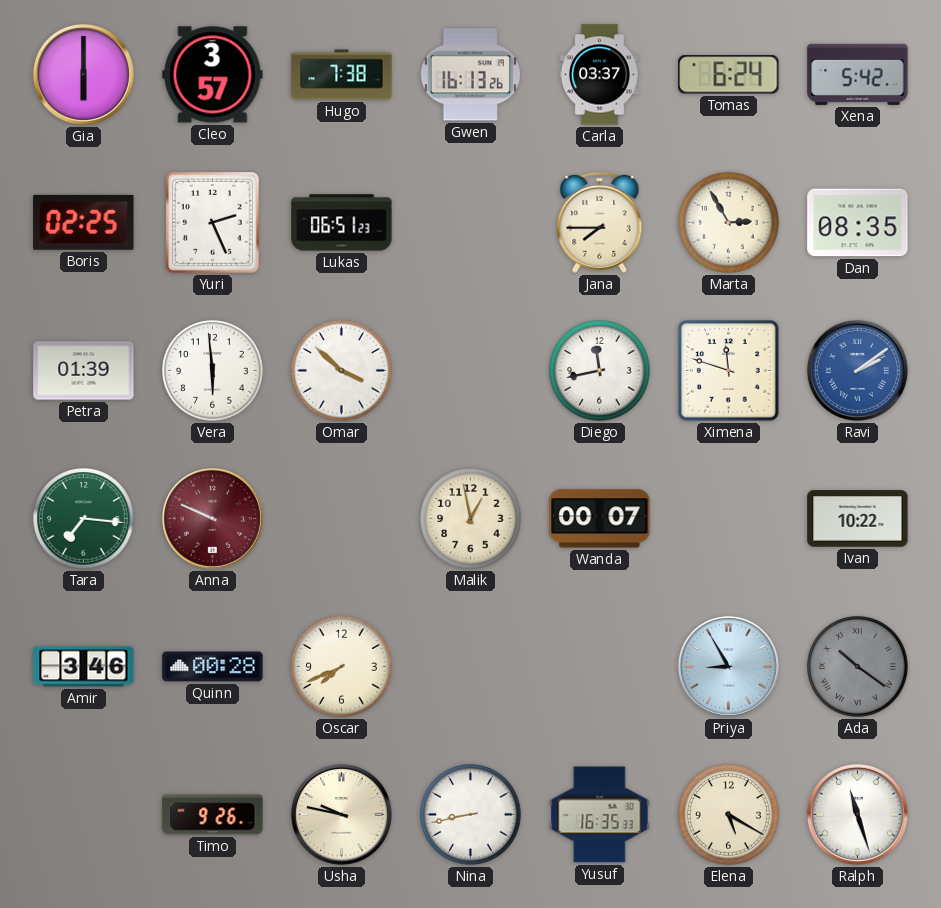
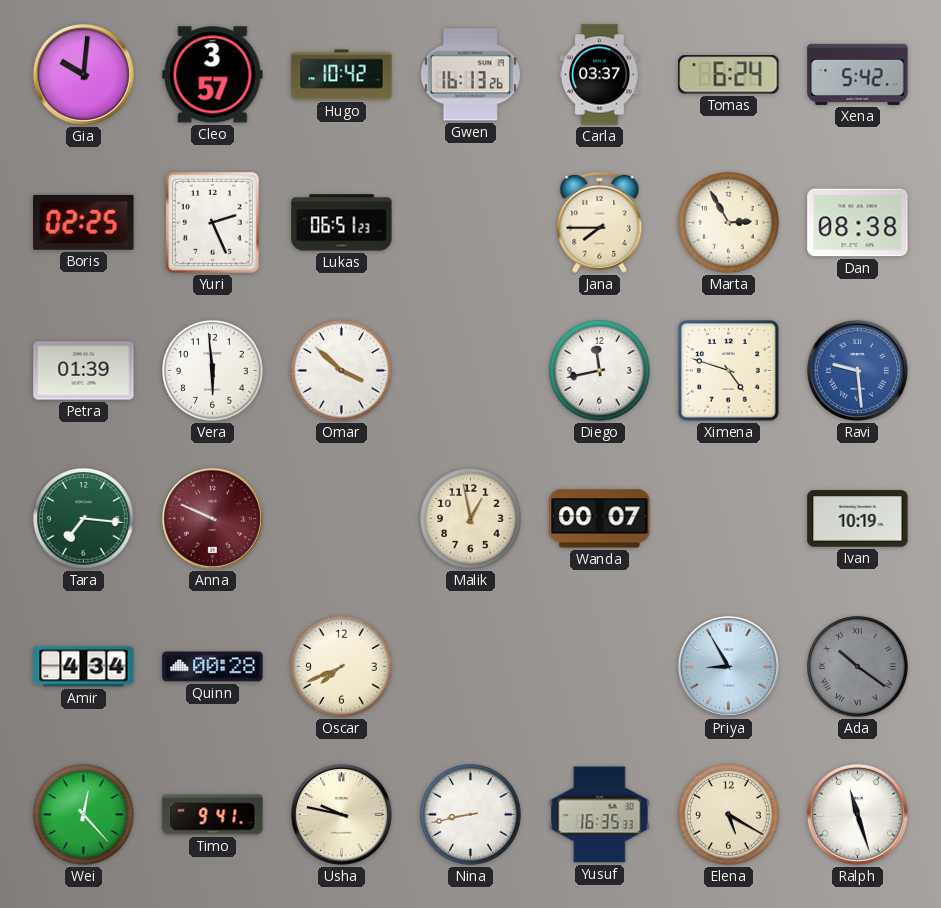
Gia: 6:00 -> 10:01
Hugo: 7:38 -> 10:42
Dan: 08:35 -> 08:38
Ximena: 11:48 -> 4:48
Ravi: 2:09 -> 9:29
Ivan: 10:22 -> 10:19
Amir: 3:46 -> 4:34
Wei: none -> 12:23
Timo: 9:26 -> 9:41
